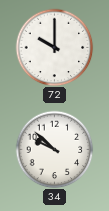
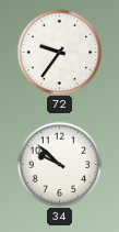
72: 10:00 -> 9:36
